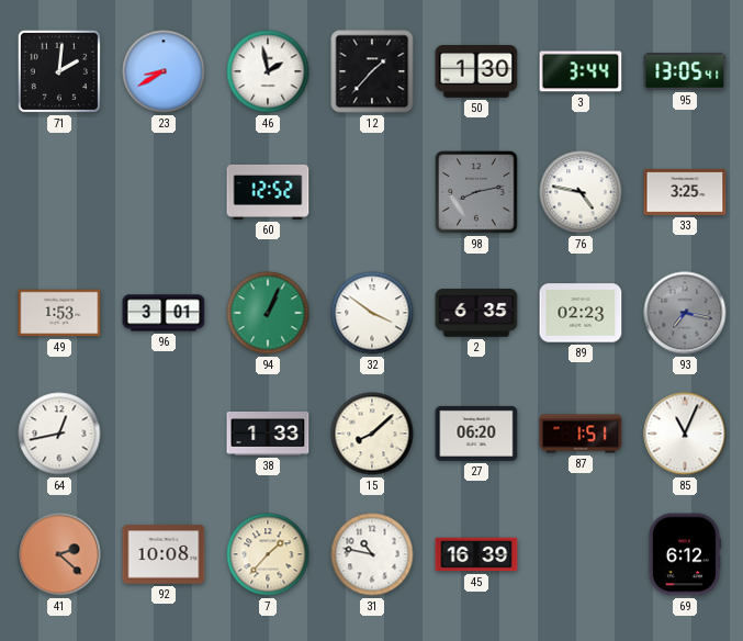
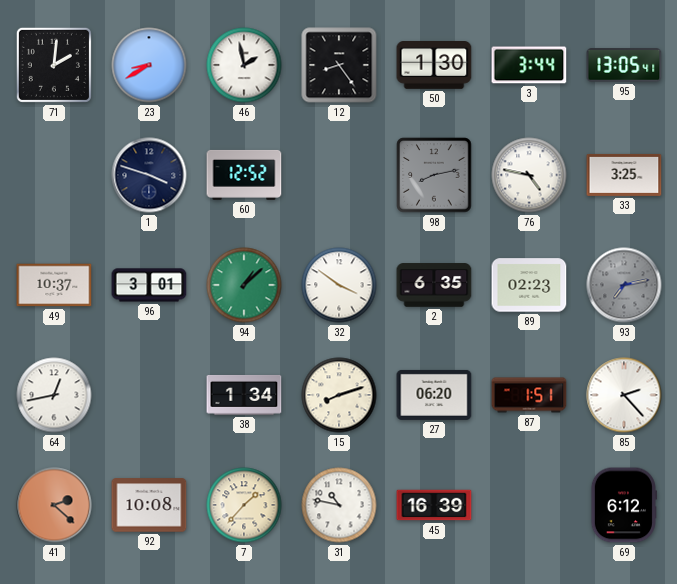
12: 1:37 -> 8:24
1: none -> 3:48
49: 1:53 -> 10:37
94: 1:04 -> 1:08
93: 7:17 -> 7:13
38: 1:33 -> 1:34
15: 8:08 -> 8:12
85: 11:04 -> 2:23
